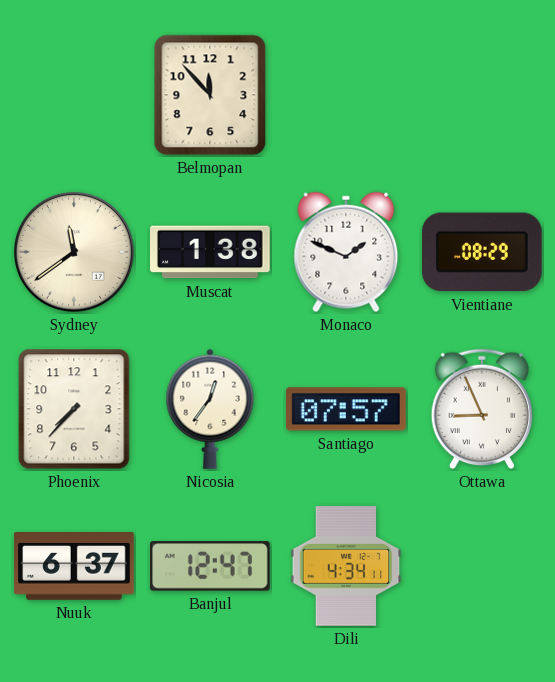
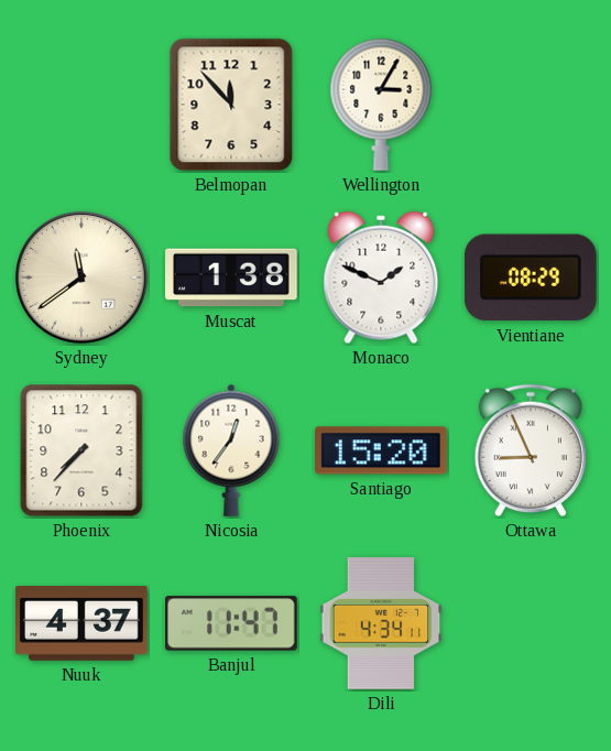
Wellington: none -> 3:05
Santiago: 07:57 -> 15:20
Nuuk: 6:37 -> 4:37
Banjul: 12:47 -> 11:47
